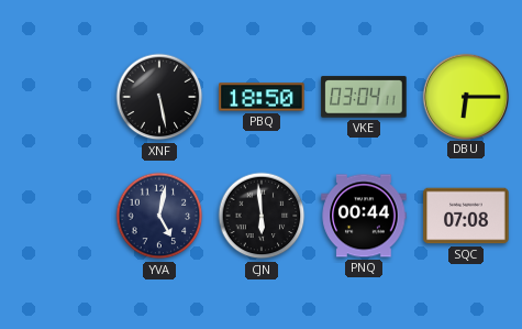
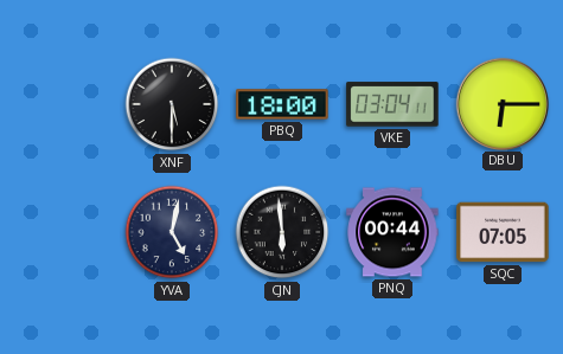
XNF: 5:28 -> 5:30
PBQ: 18:50 -> 18:00
SQC: 07:08 -> 07:05
